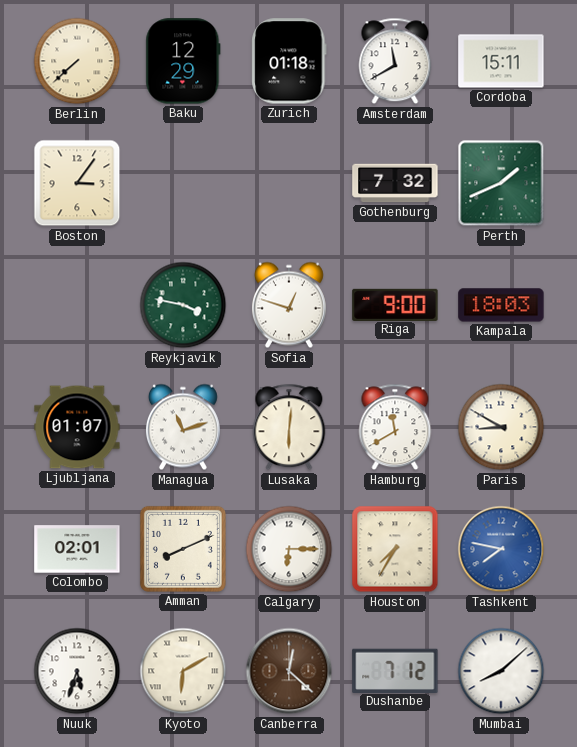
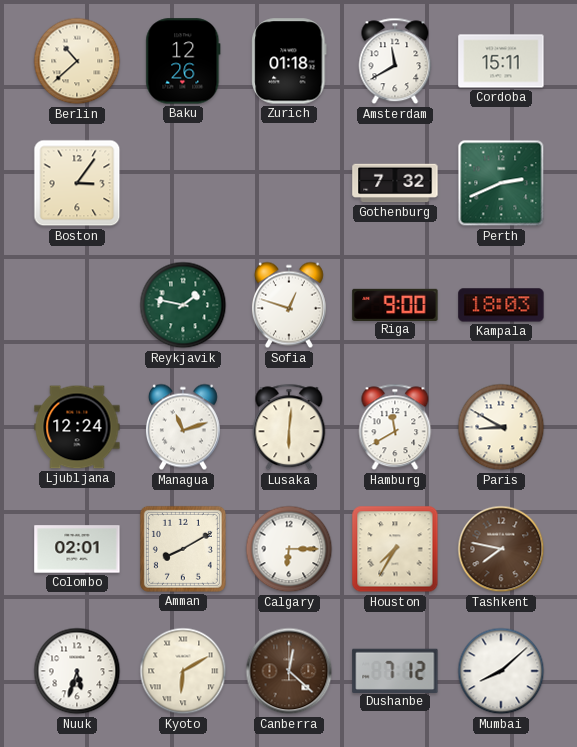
Berlin: 7:38 -> 10:38
Baku: 12:29 -> 12:26
Perth: 1:41 -> 2:41
Reykjavik: 3:47 -> 1:47
Ljubljana: 01:07 -> 12:24
Amman: 8:11 -> 8:10
Tashkent dial: blue -> brown
